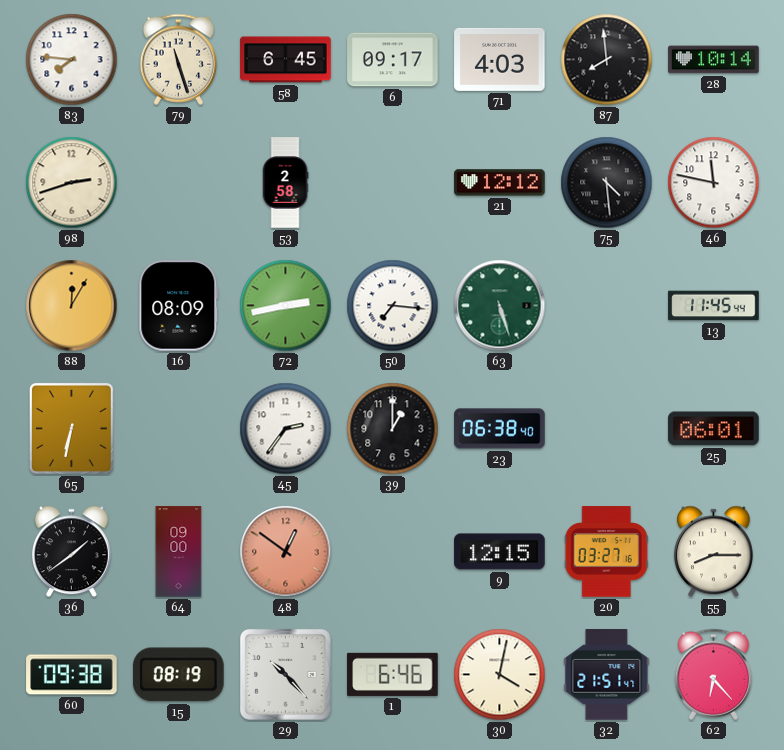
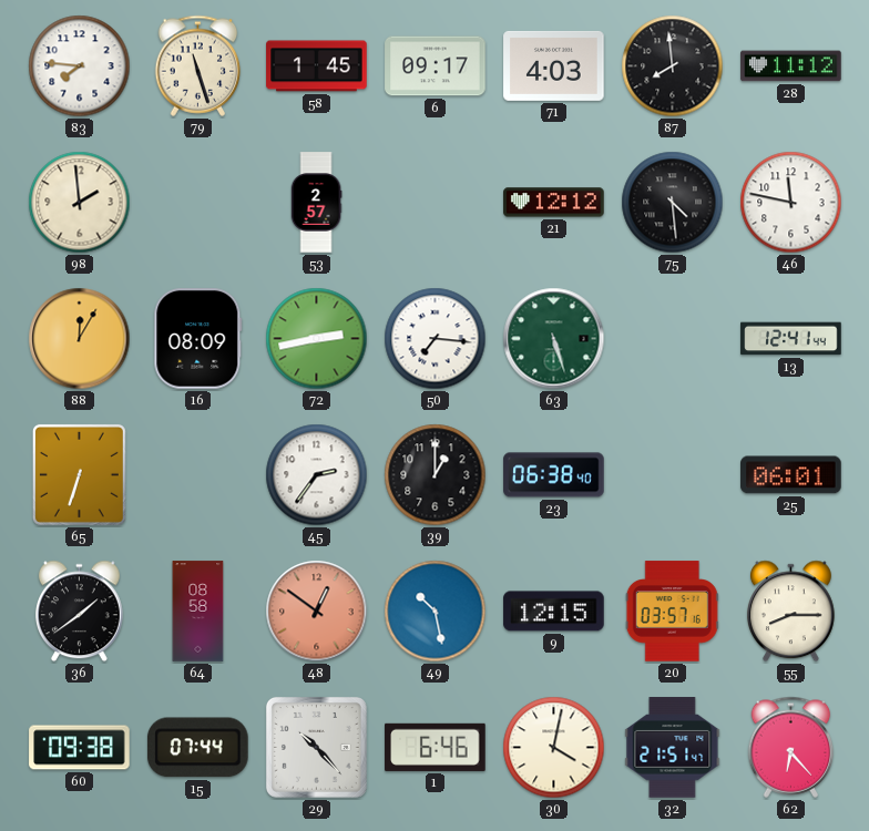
58: 6:45 -> 1:45
28: 10:14 -> 11:12
98: 2:42 -> 1:59
53: 2:58 -> 2:57
13: 11:45 -> 12:41
65: 6:32 -> 6:33
64: 09:00 -> 08:58
49: none -> 10:28
20: 03:27 -> 03:57
15: 08:19 -> 07:44
